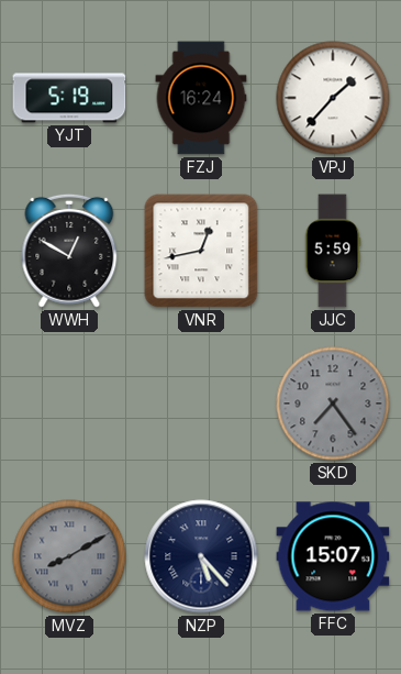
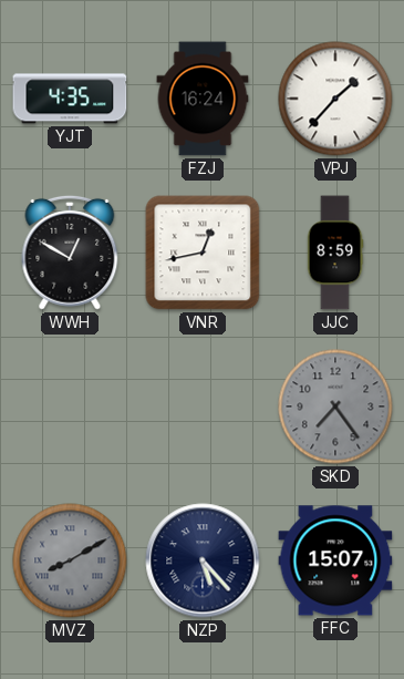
YJT: 5:19 -> 4:35
JJC: 5:59 -> 8:59
